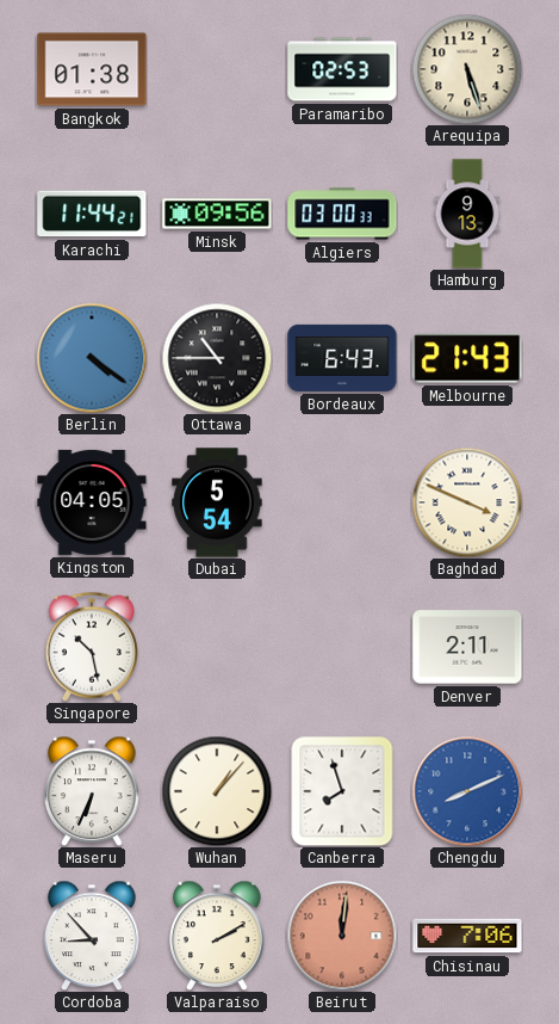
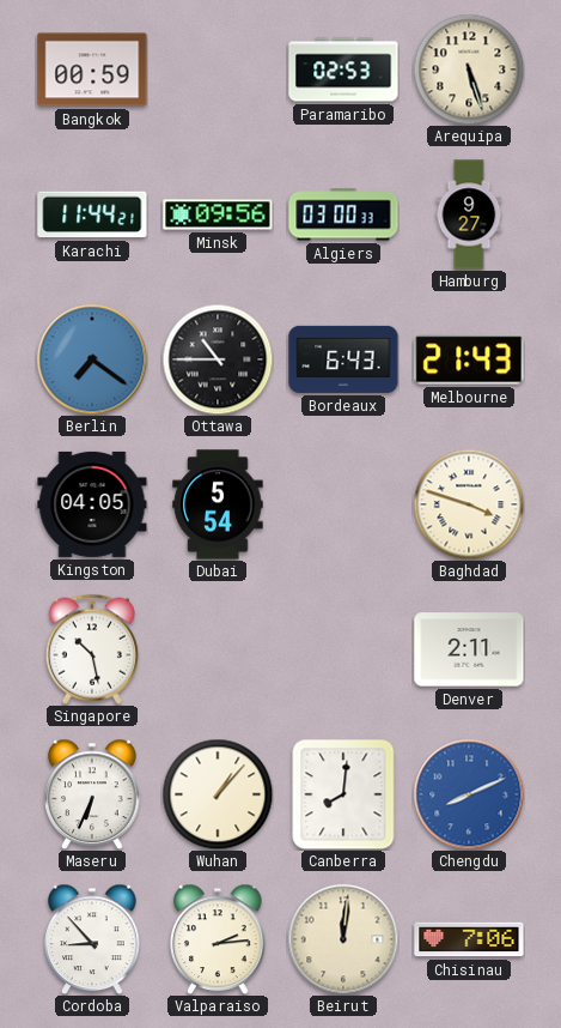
Bangkok: 01:38 -> 00:59
Hamburg: 9:13 -> 9:27
Berlin: 4:21 -> 7:21
Baghdad: 3:49 -> 3:48
Canberra: 7:57 -> 8:01
Valparaiso: 2:10 -> 2:14
Beirut dial: salmon -> cream
